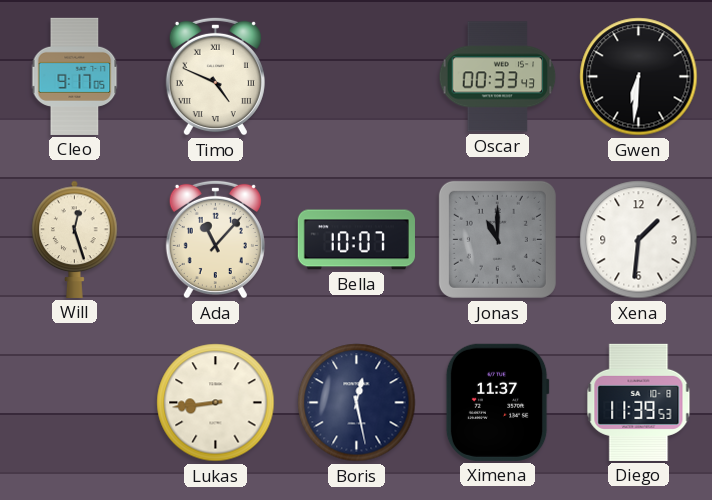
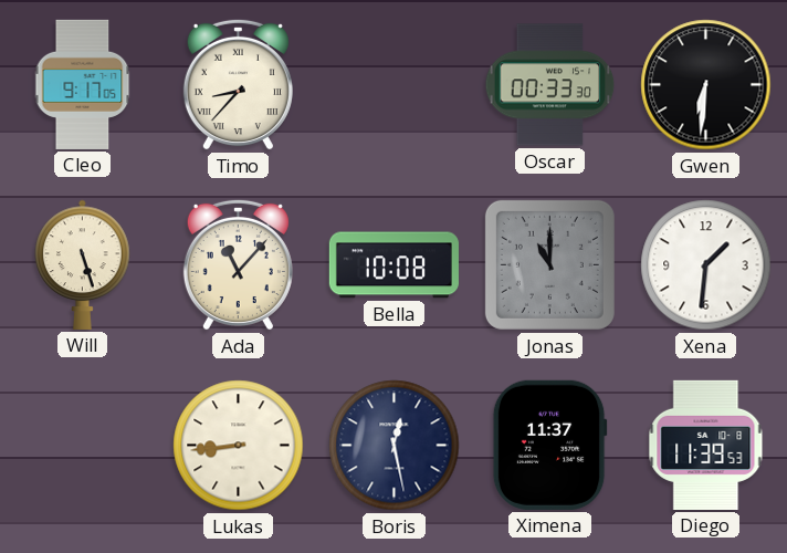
Timo: 4:49 -> 8:37
Oscar: 00:33:43 -> 00:33:30
Will: 12:27 -> 5:27
Bella: 10:07 -> 10:08
